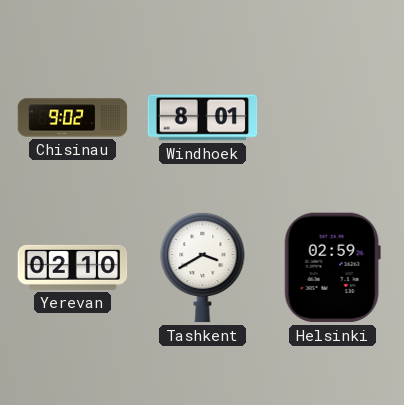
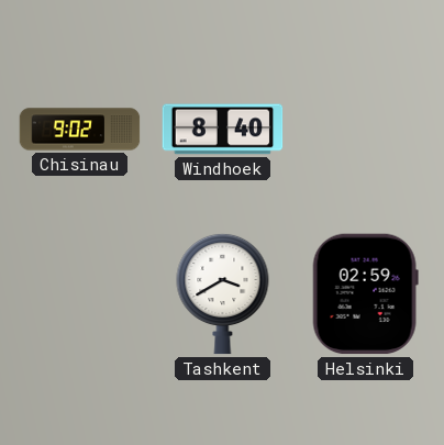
Windhoek: 8:01 -> 8:40
Yerevan: 02:10 -> none
